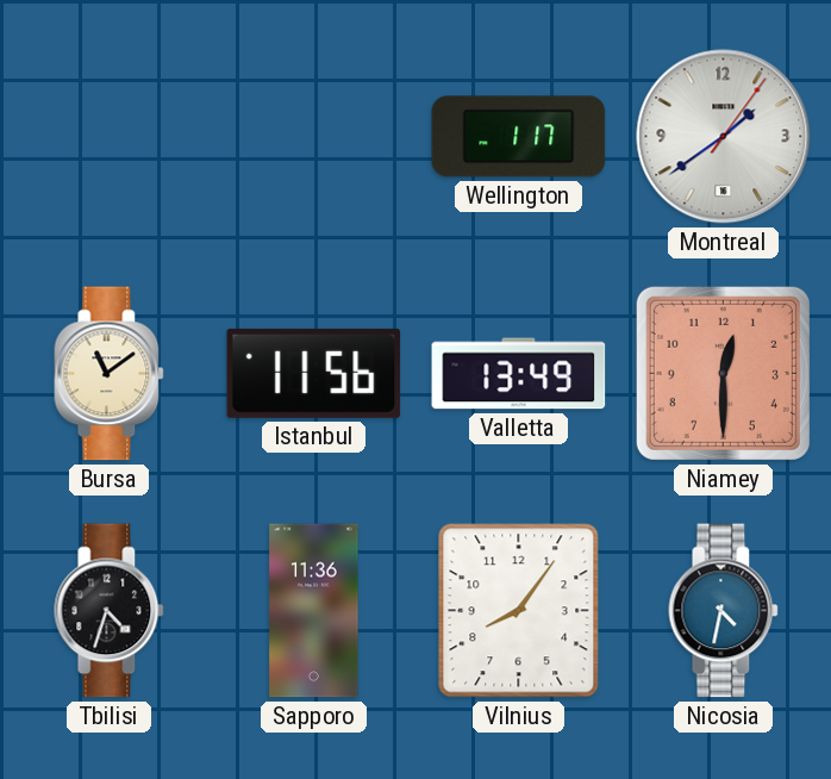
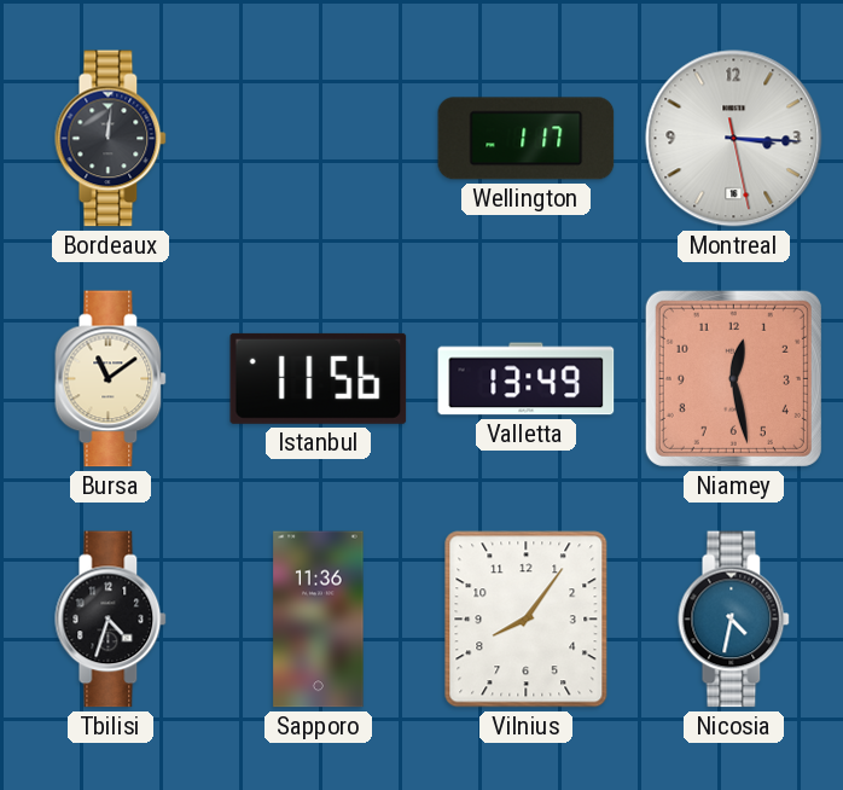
Bordeaux: none -> 12:01
Montreal: 1:39 -> 3:15
Niamey: 12:30 -> 12:28
